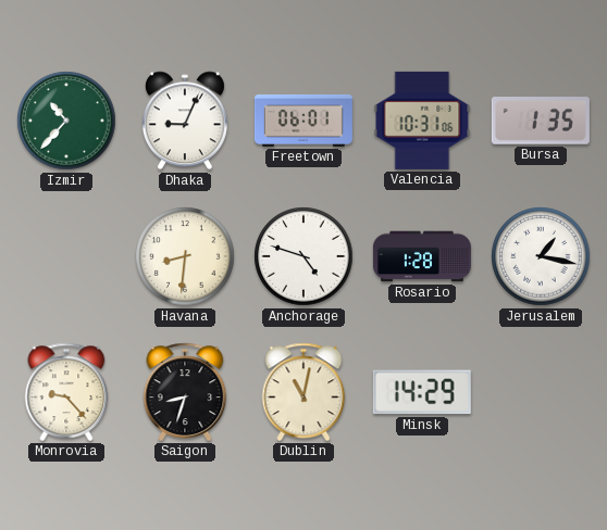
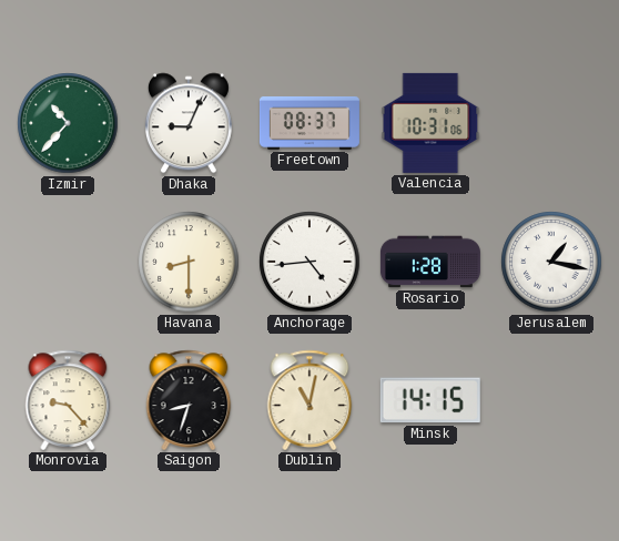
Freetown: 06:01 -> 08:37
Bursa: 1:35 -> none
Havana: 8:31 -> 8:30
Anchorage: 4:48 -> 4:44
Minsk: 14:29 -> 14:15
